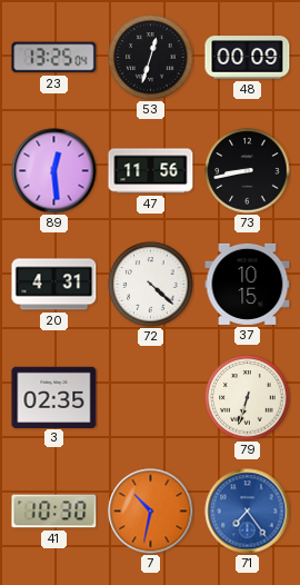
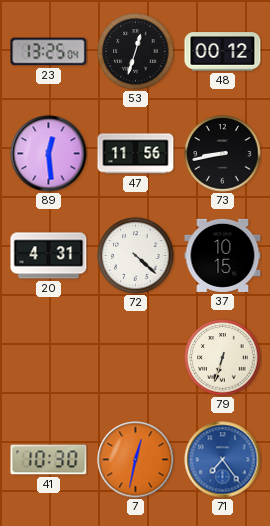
48: 00:09 -> 00:12
3: 02:35 -> none
7: 10:32 -> 12:32
